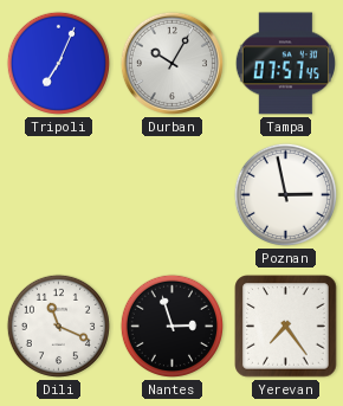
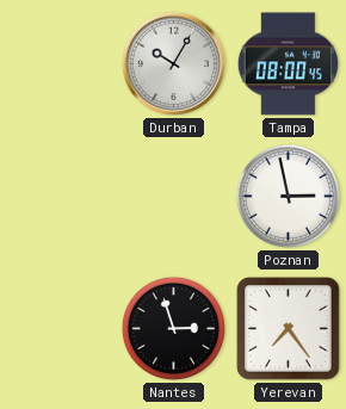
Tripoli: 7:04 -> none
Tampa: 07:57 -> 08:00
Dili: 11:19 -> none
